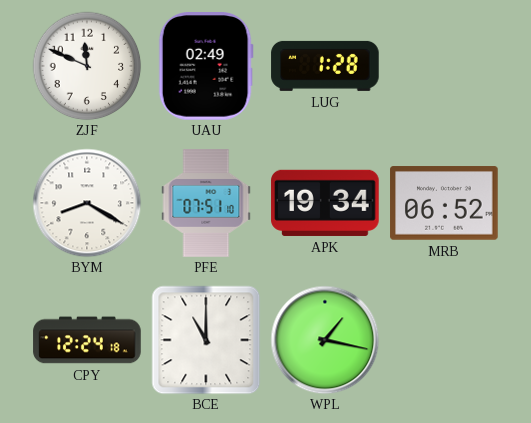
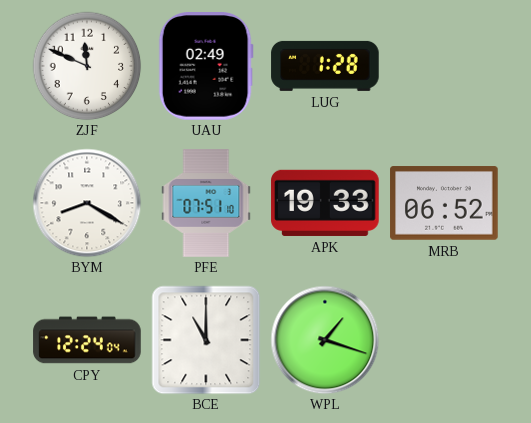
APK: 19:34 -> 19:33
CPY: 12:24:18 -> 12:24:04
WPL: 1:17 -> 1:18
